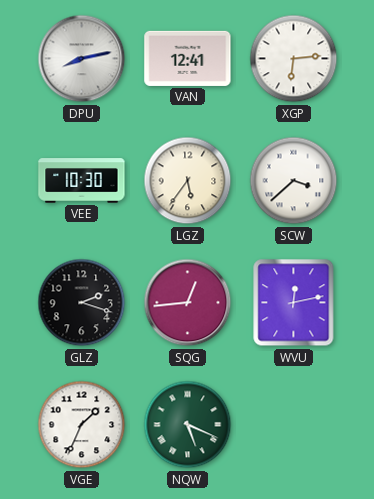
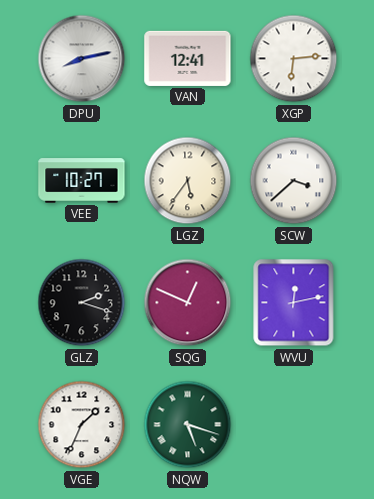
VEE: 10:30 -> 10:27
SQG: 12:44 -> 12:49
NQW: 5:19 -> 5:18
